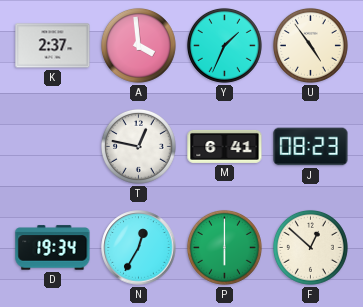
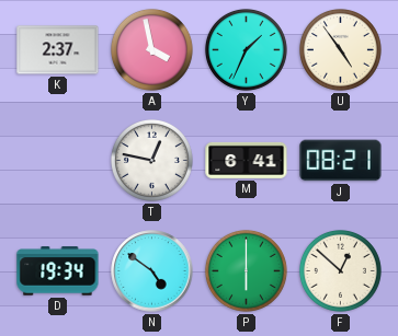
A: 3:59 -> 3:58
J: 08:23 -> 08:21
N: 12:35 -> 4:51
